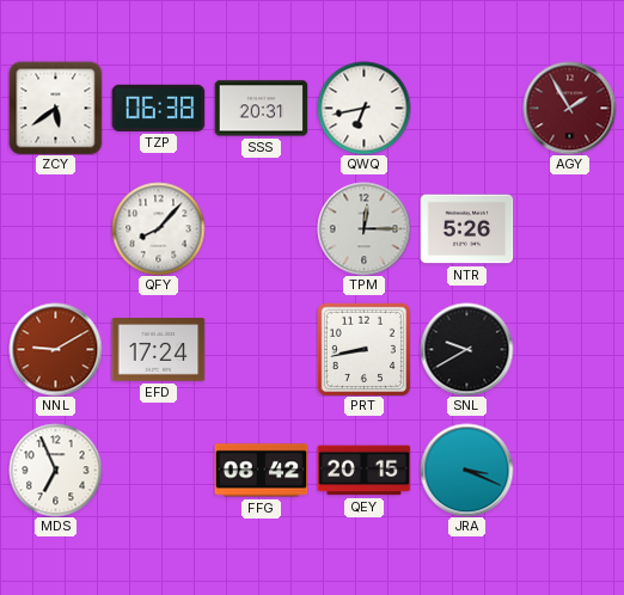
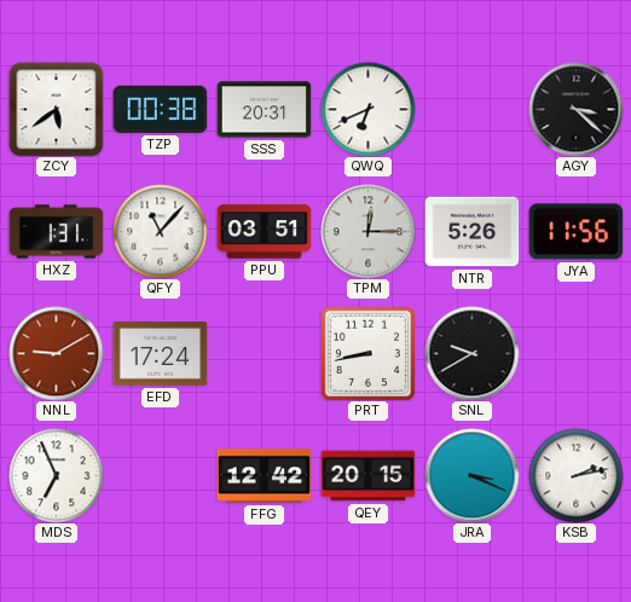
TZP: 06:38 -> 00:38
QWQ: 6:43 -> 6:41
AGY: 1:55 -> 3:22
AGY dial: burgundy -> black
HXZ: none -> 1:31
QFY: 8:07 -> 11:07
PPU: none -> 03:51
JYA: none -> 11:56
FFG: 08:42 -> 12:42
KSB: none -> 2:13
